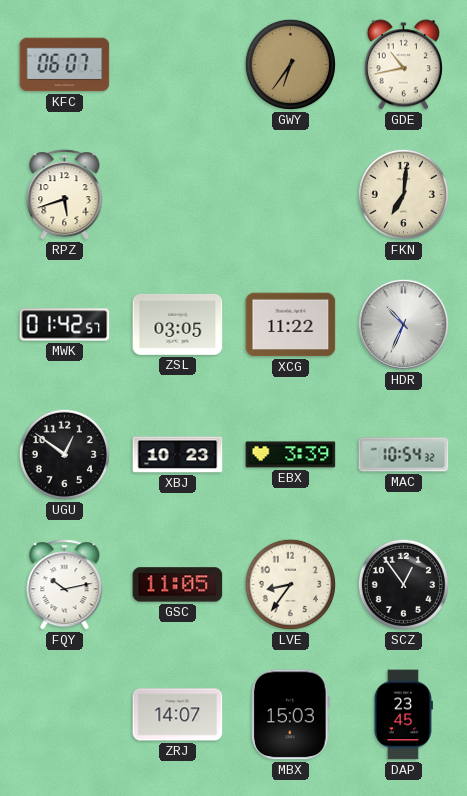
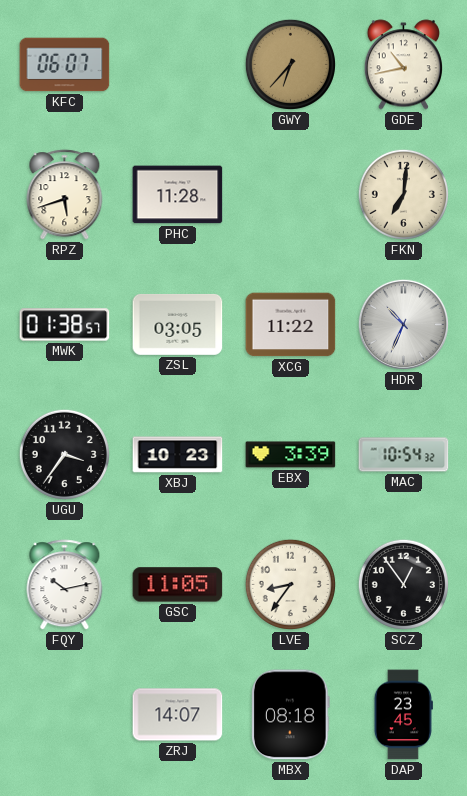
GWY: 6:36 -> 6:37
PHC: none -> 11:28
MWK: 01:42 -> 01:38
UGU: 12:51 -> 3:36
MBX: 15:03 -> 08:18
